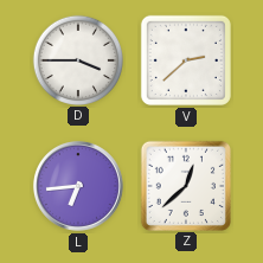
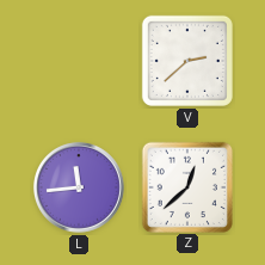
D: 3:45 -> none
L: 6:44 -> 11:44
